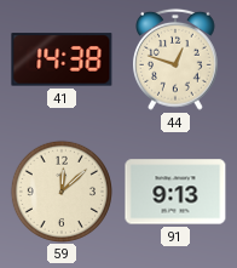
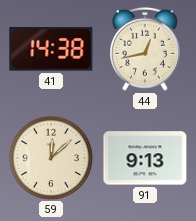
44: 12:48 -> 12:43
